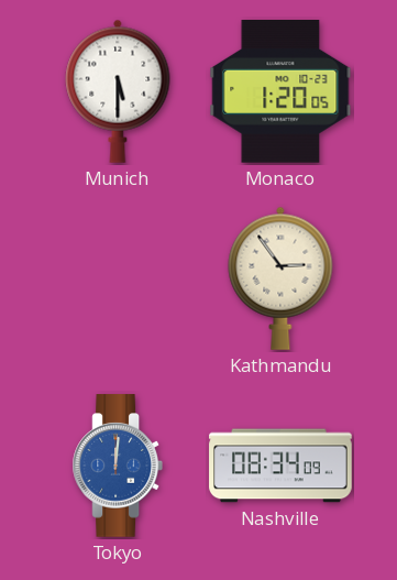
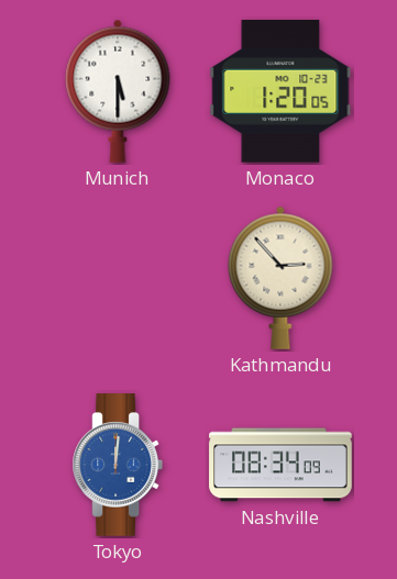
Kathmandu: 2:54 -> 2:53
